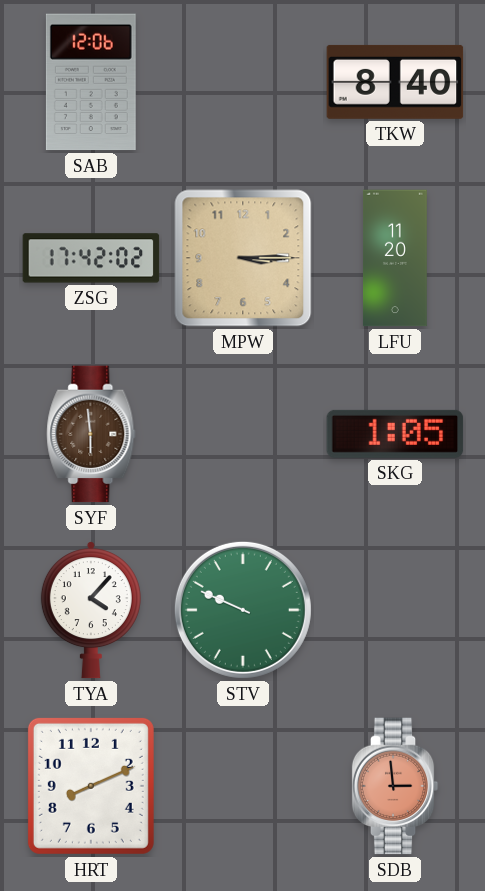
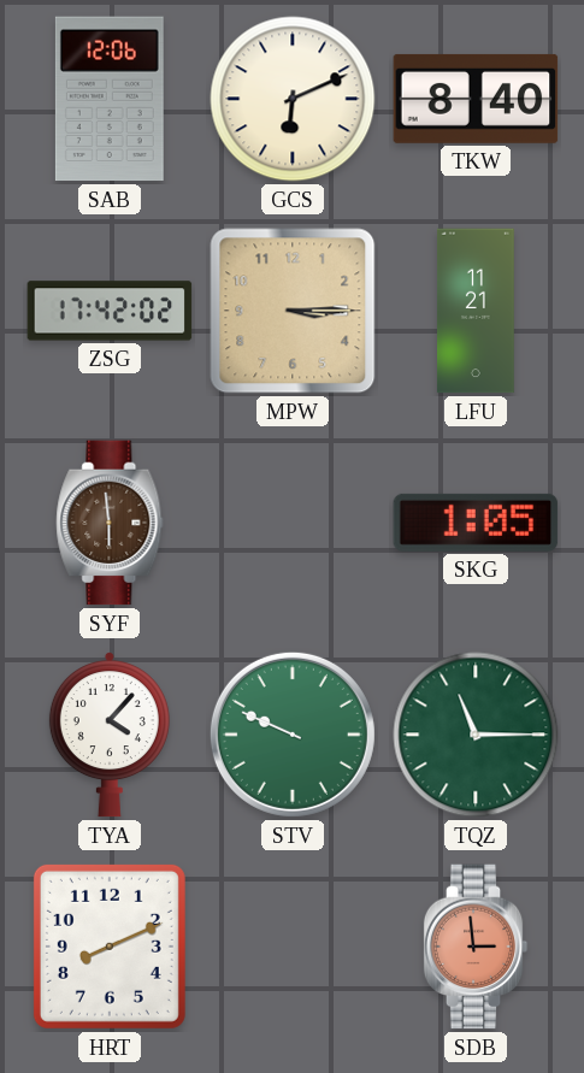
GCS: none -> 6:11
LFU: 11:20 -> 11:21
TQZ: none -> 11:15
